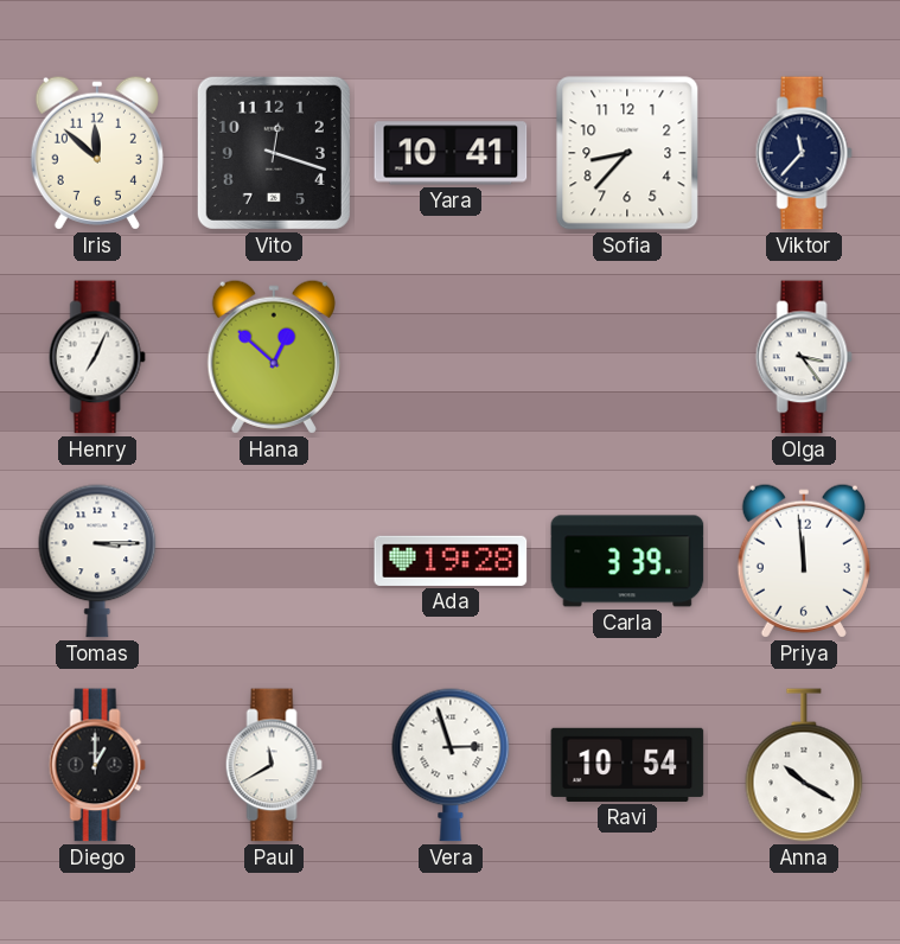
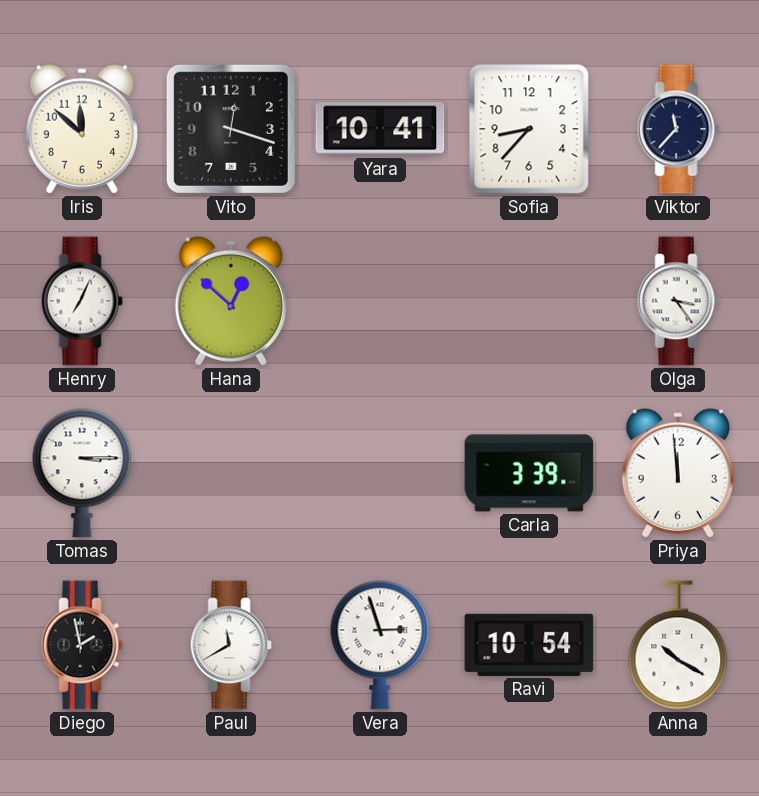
Ada: 19:28 -> none
Diego: 1:00 -> 1:58
